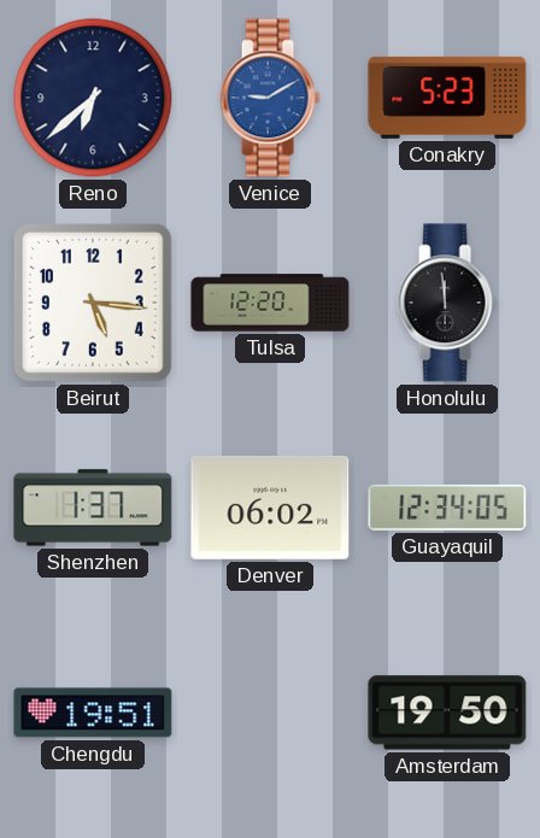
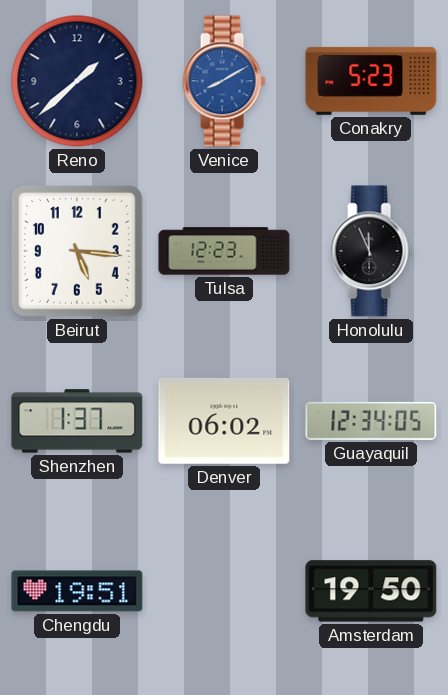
Reno: 6:38 -> 1:38
Venice: 9:10 -> 8:10
Tulsa: 12:20 -> 12:23
Honolulu: 11:59 -> 11:56
